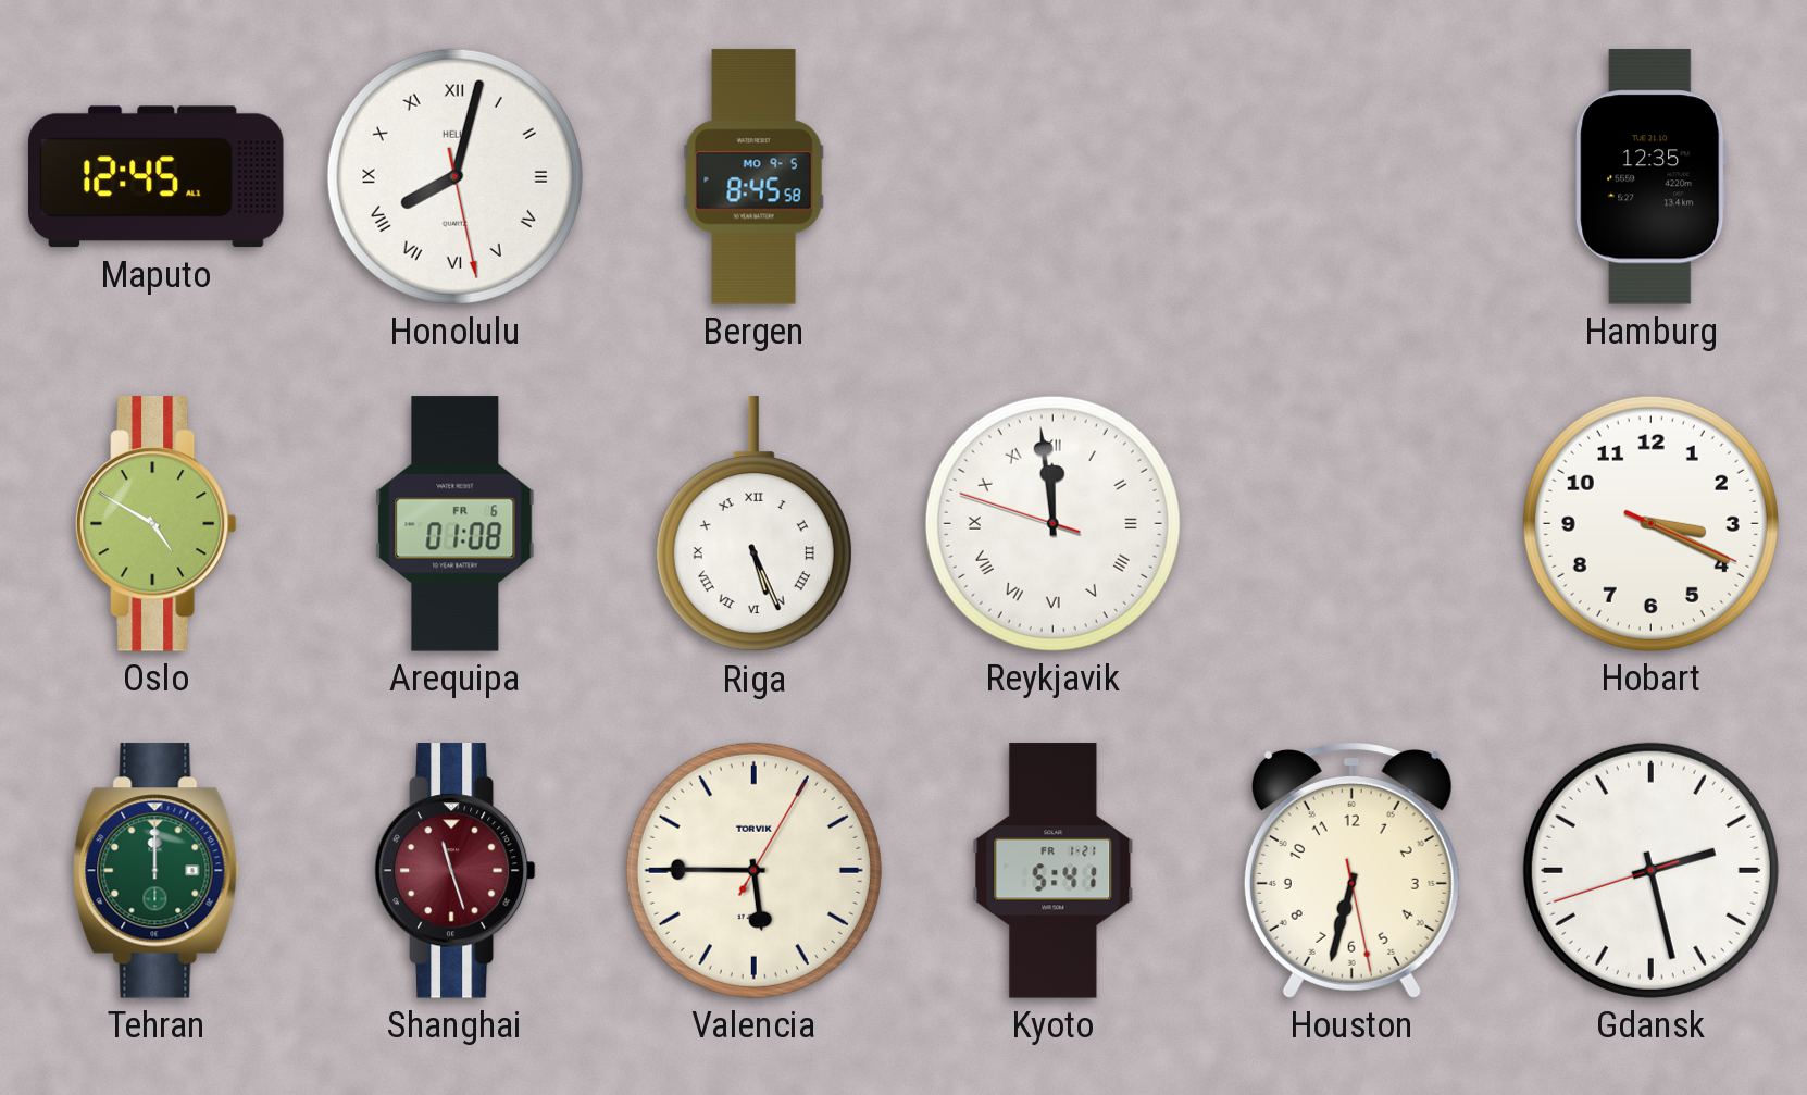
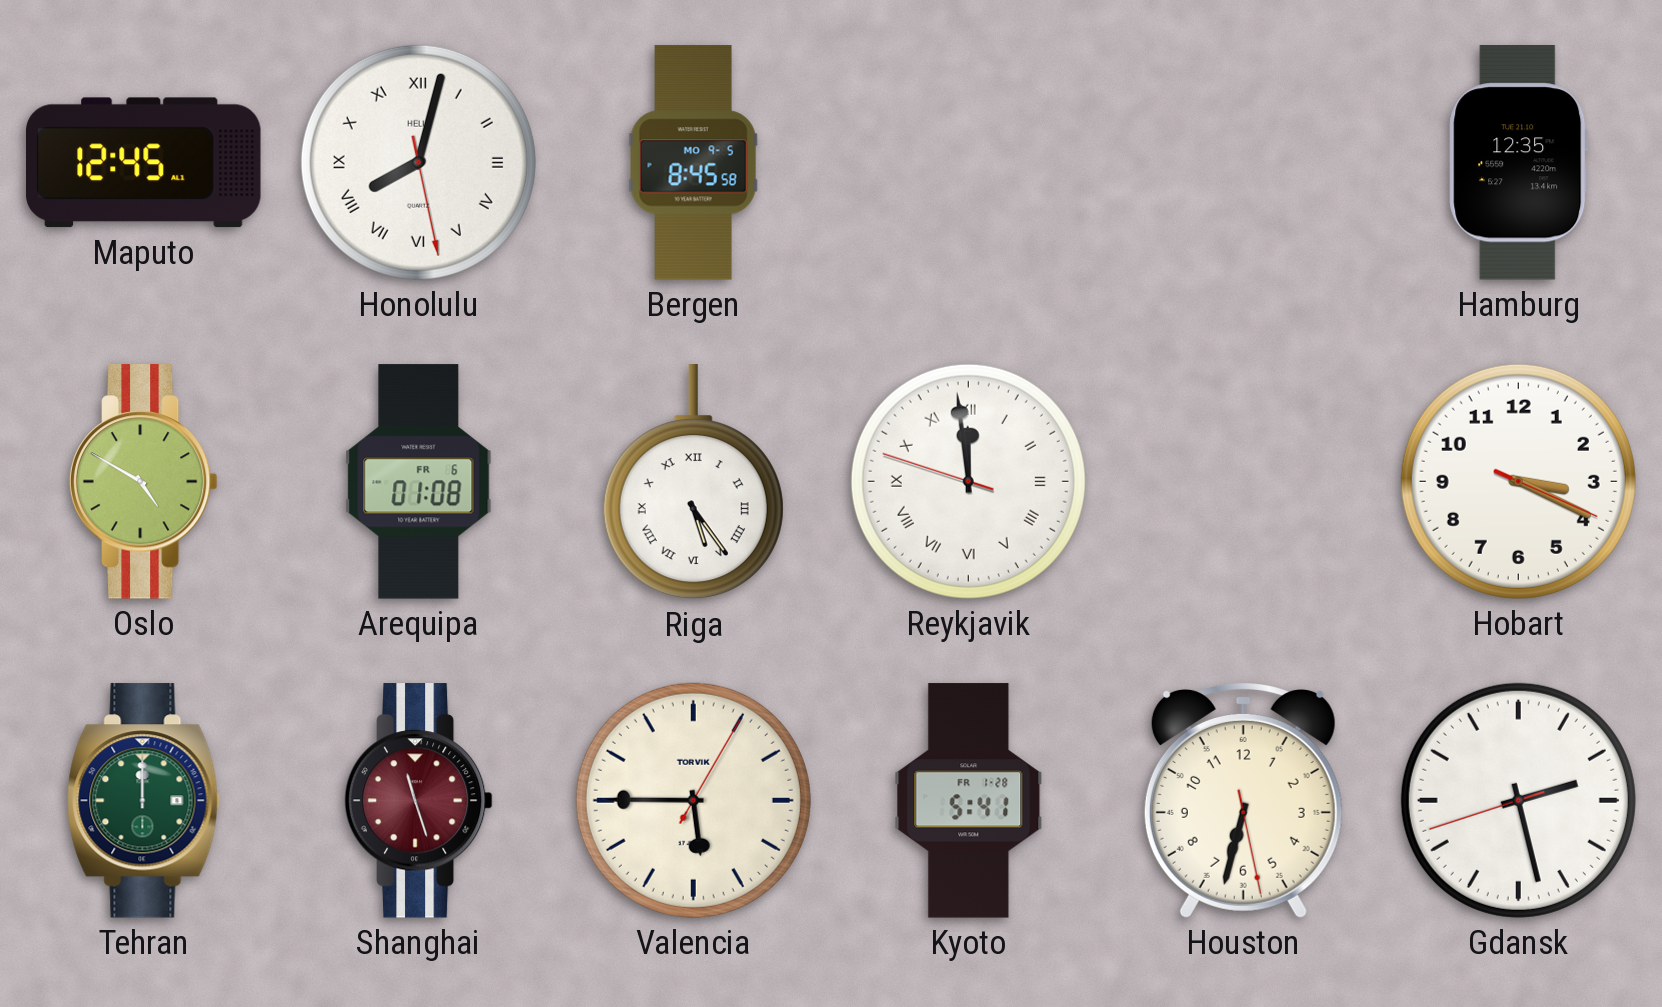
Riga: 5:26 -> 5:24
Kyoto date: FR 1-21 -> FR 1-28
